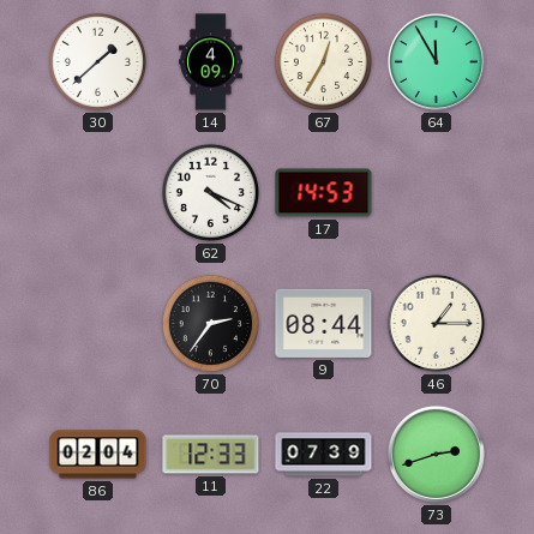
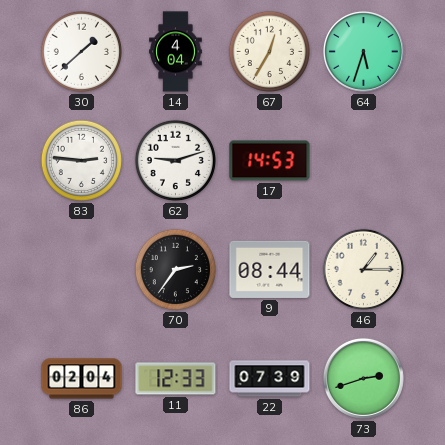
14: 4:09 -> 4:04
64: 11:55 -> 5:33
83: none -> 2:46
62: 4:19 -> 9:12
